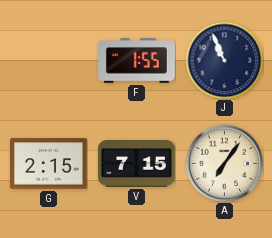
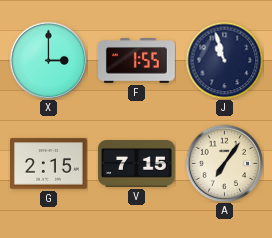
X: none -> 3:00
J: 10:56 -> 10:57
